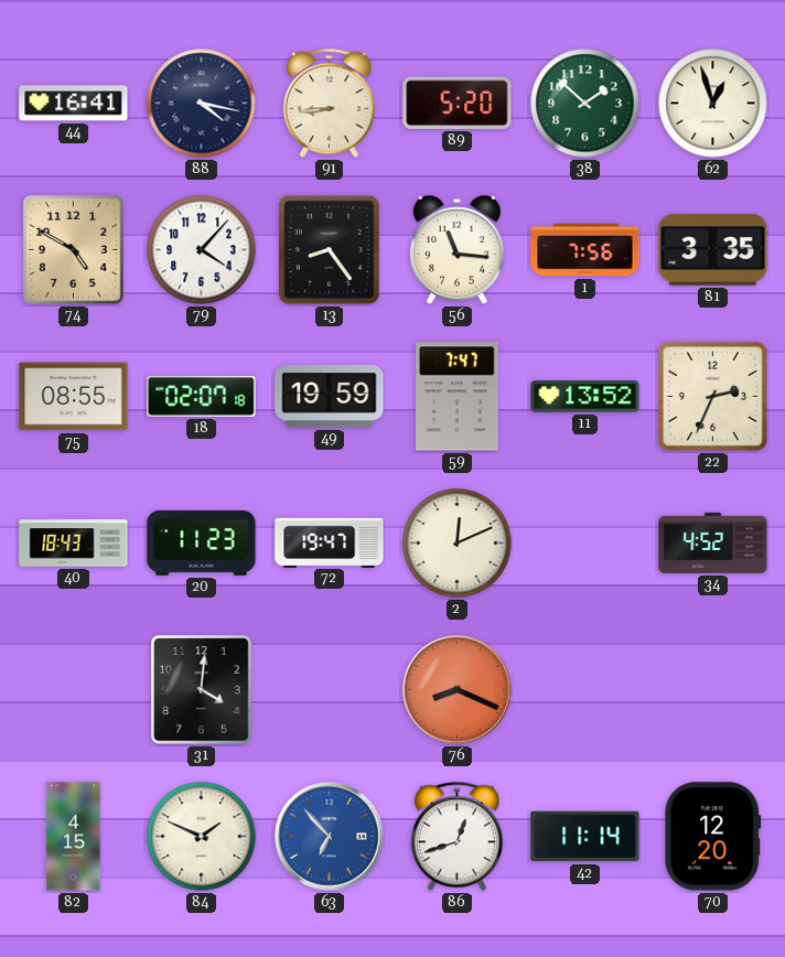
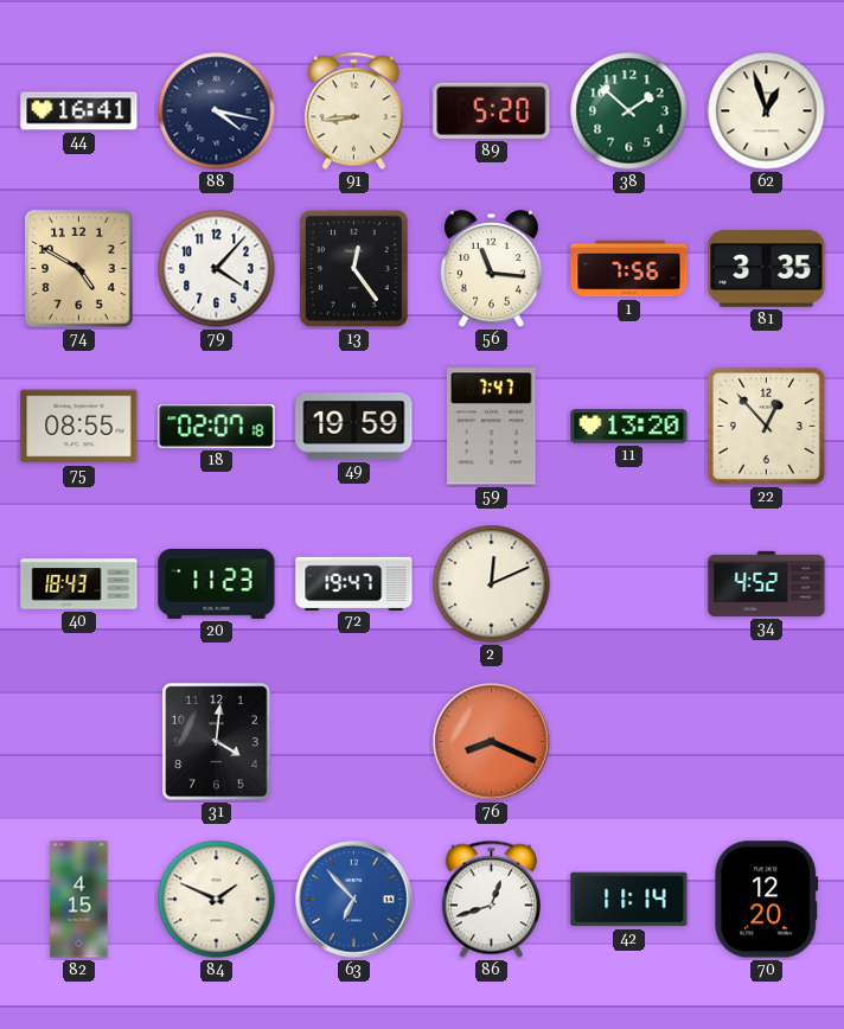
13: 8:24 -> 12:24
11: 13:52 -> 13:20
22: 2:34 -> 12:53
